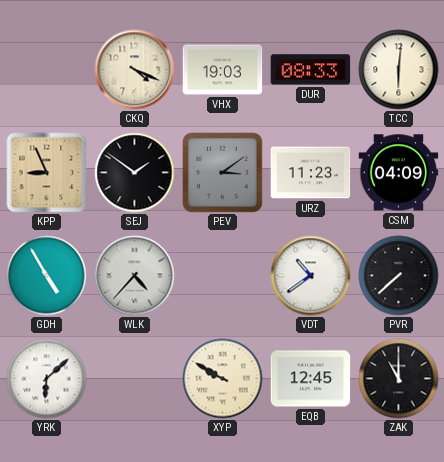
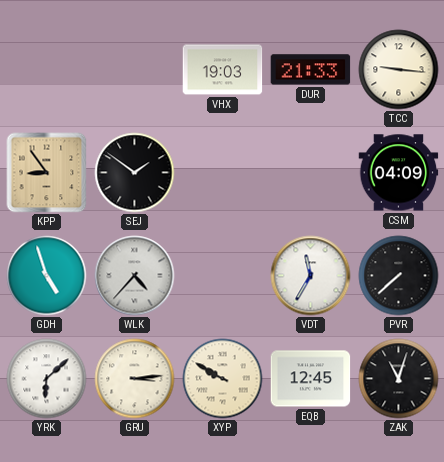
CKQ: 4:19 -> none
DUR: 08:33 -> 21:33
TCC: 6:01 -> 9:16
KPP: 8:56 -> 8:54
PEV: 3:09 -> none
URZ: 11:23 -> none
GDH: 4:55 -> 4:57
VDT: 10:39 -> 11:35
GRU: none -> 3:14
ZAK: 11:00 -> 11:03
